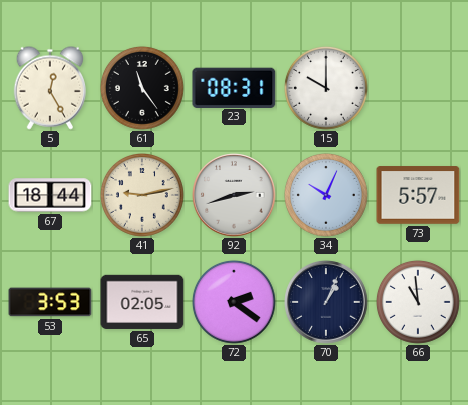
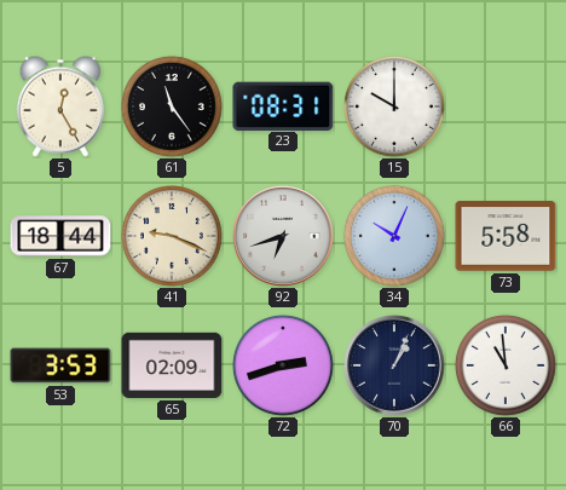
41: 9:13 -> 9:19
92: 2:42 -> 6:42
73: 5:57 -> 5:58
65: 02:05 -> 02:09
72: 2:21 -> 2:42
